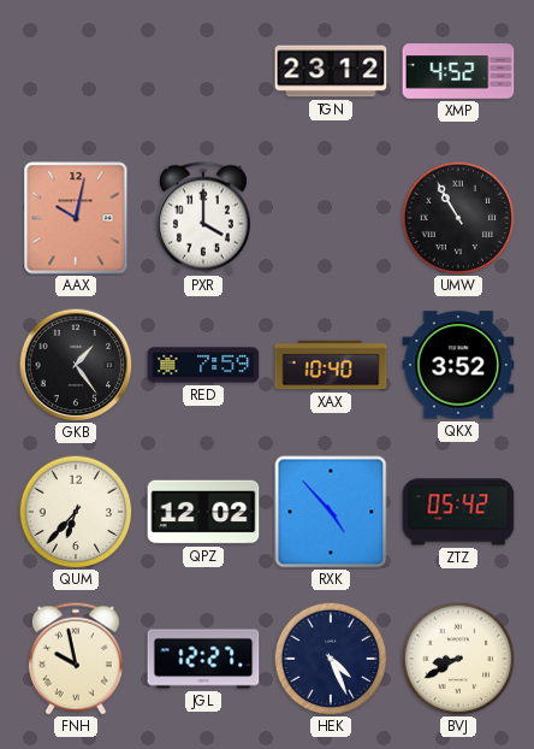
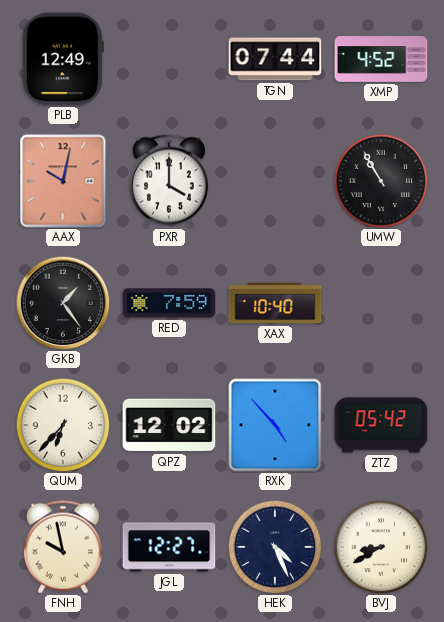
PLB: none -> 12:49
TGN: 23:12 -> 07:44
QKX: 3:52 -> none
